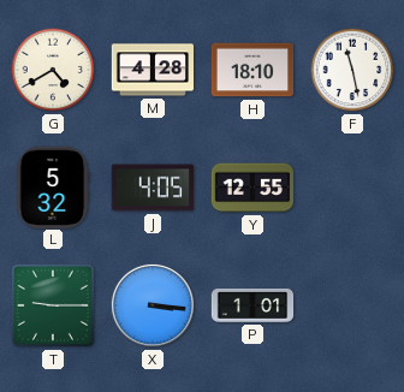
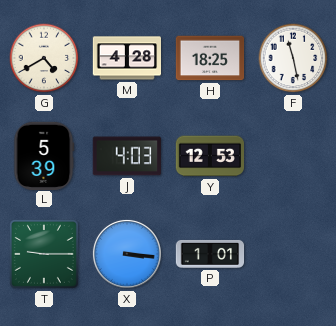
H: 18:10 -> 18:25
L: 5:32 -> 5:39
J: 4:05 -> 4:03
Y: 12:55 -> 12:53
